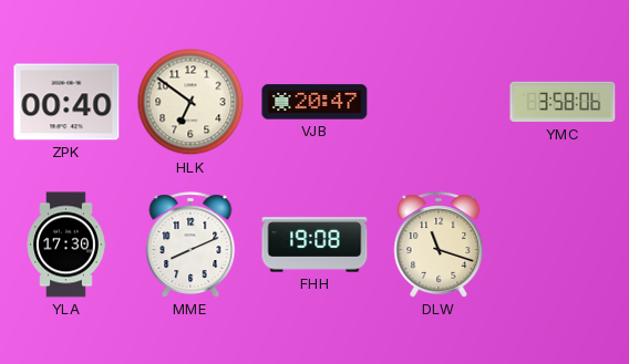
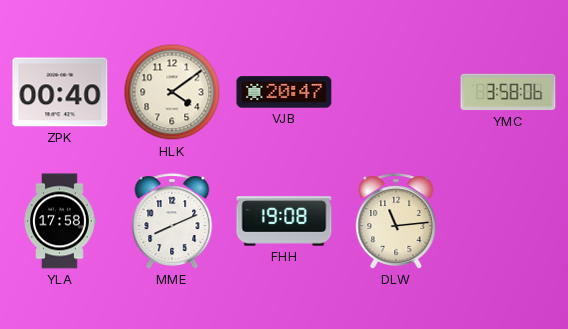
HLK: 6:51 -> 4:09
YLA: 17:30 -> 17:58
DLW: 11:18 -> 11:14
